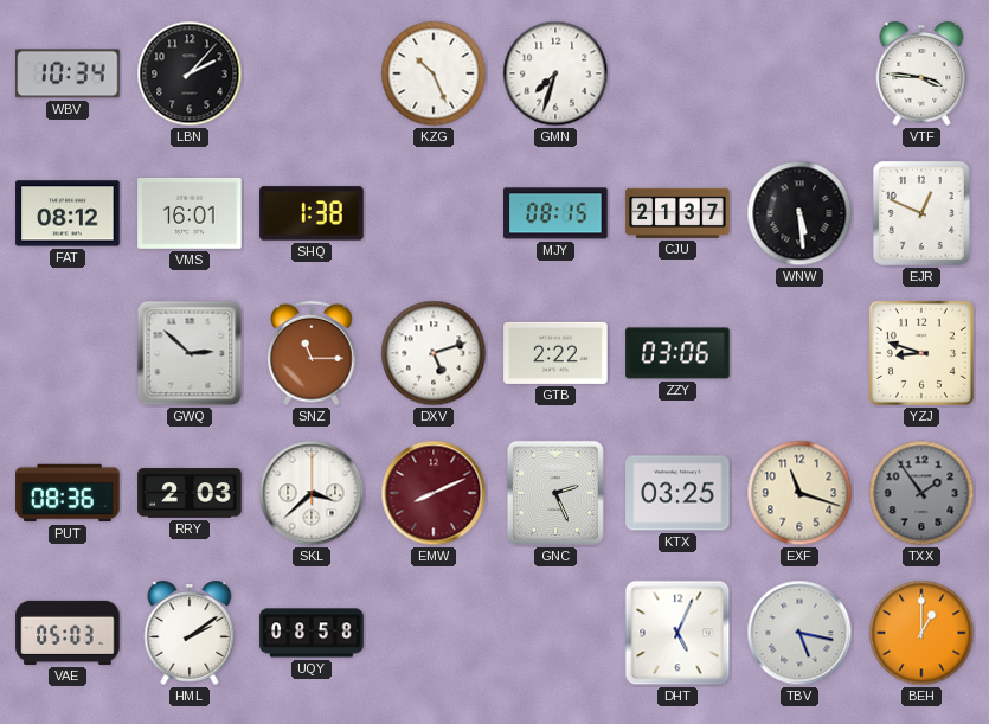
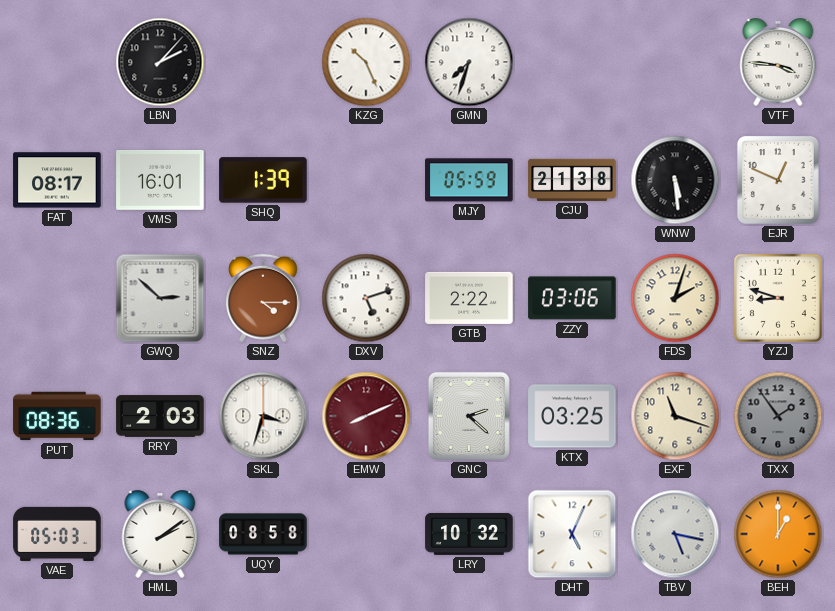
WBV: 10:34 -> none
FAT: 08:12 -> 08:17
SHQ: 1:38 -> 1:39
MJY: 08:15 -> 05:59
CJU: 21:37 -> 21:38
SNZ: 11:15 -> 4:15
FDS: none -> 2:03
SKL: 3:38 -> 3:33
GNC: 2:26 -> 2:22
LRY: none -> 10:32
